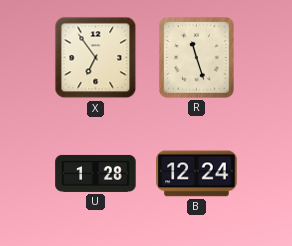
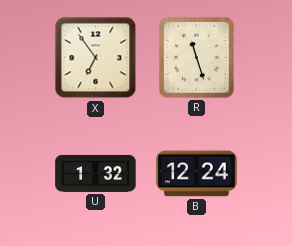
U: 1:28 -> 1:32
